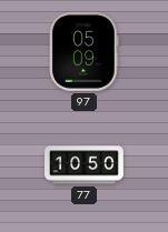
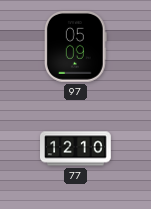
77: 10:50 -> 12:10
